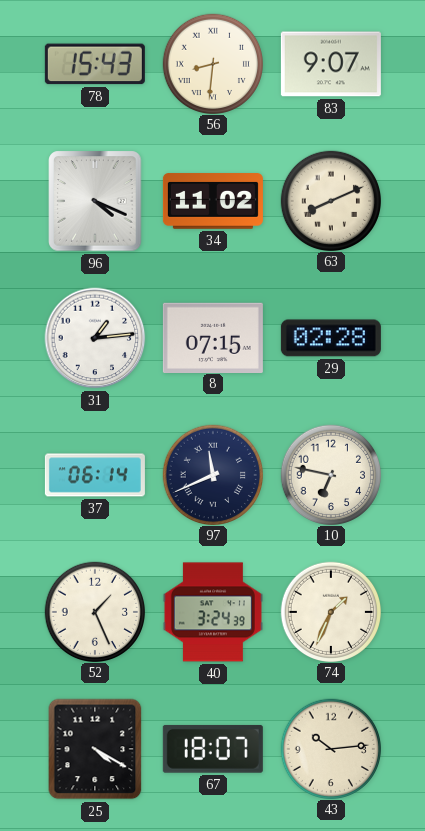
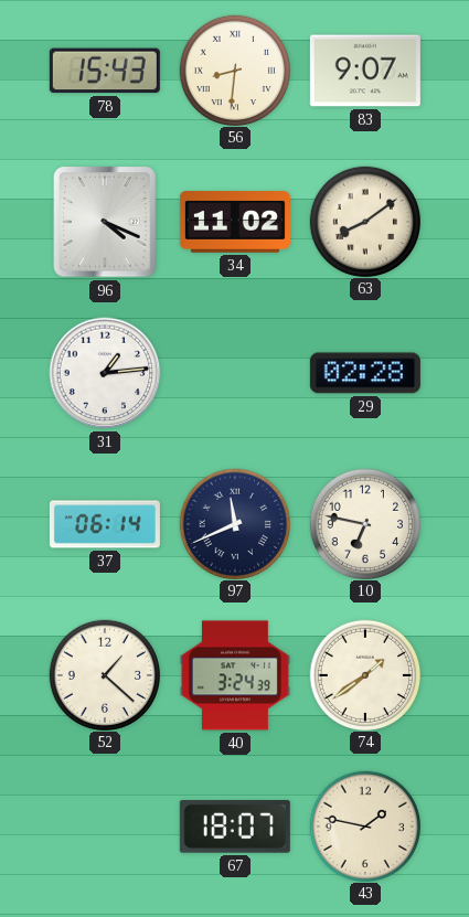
63: 8:11 -> 8:09
8: 07:15 -> none
52: 1:26 -> 1:22
74: 1:34 -> 1:39
25: 4:20 -> none
43: 10:14 -> 1:47
